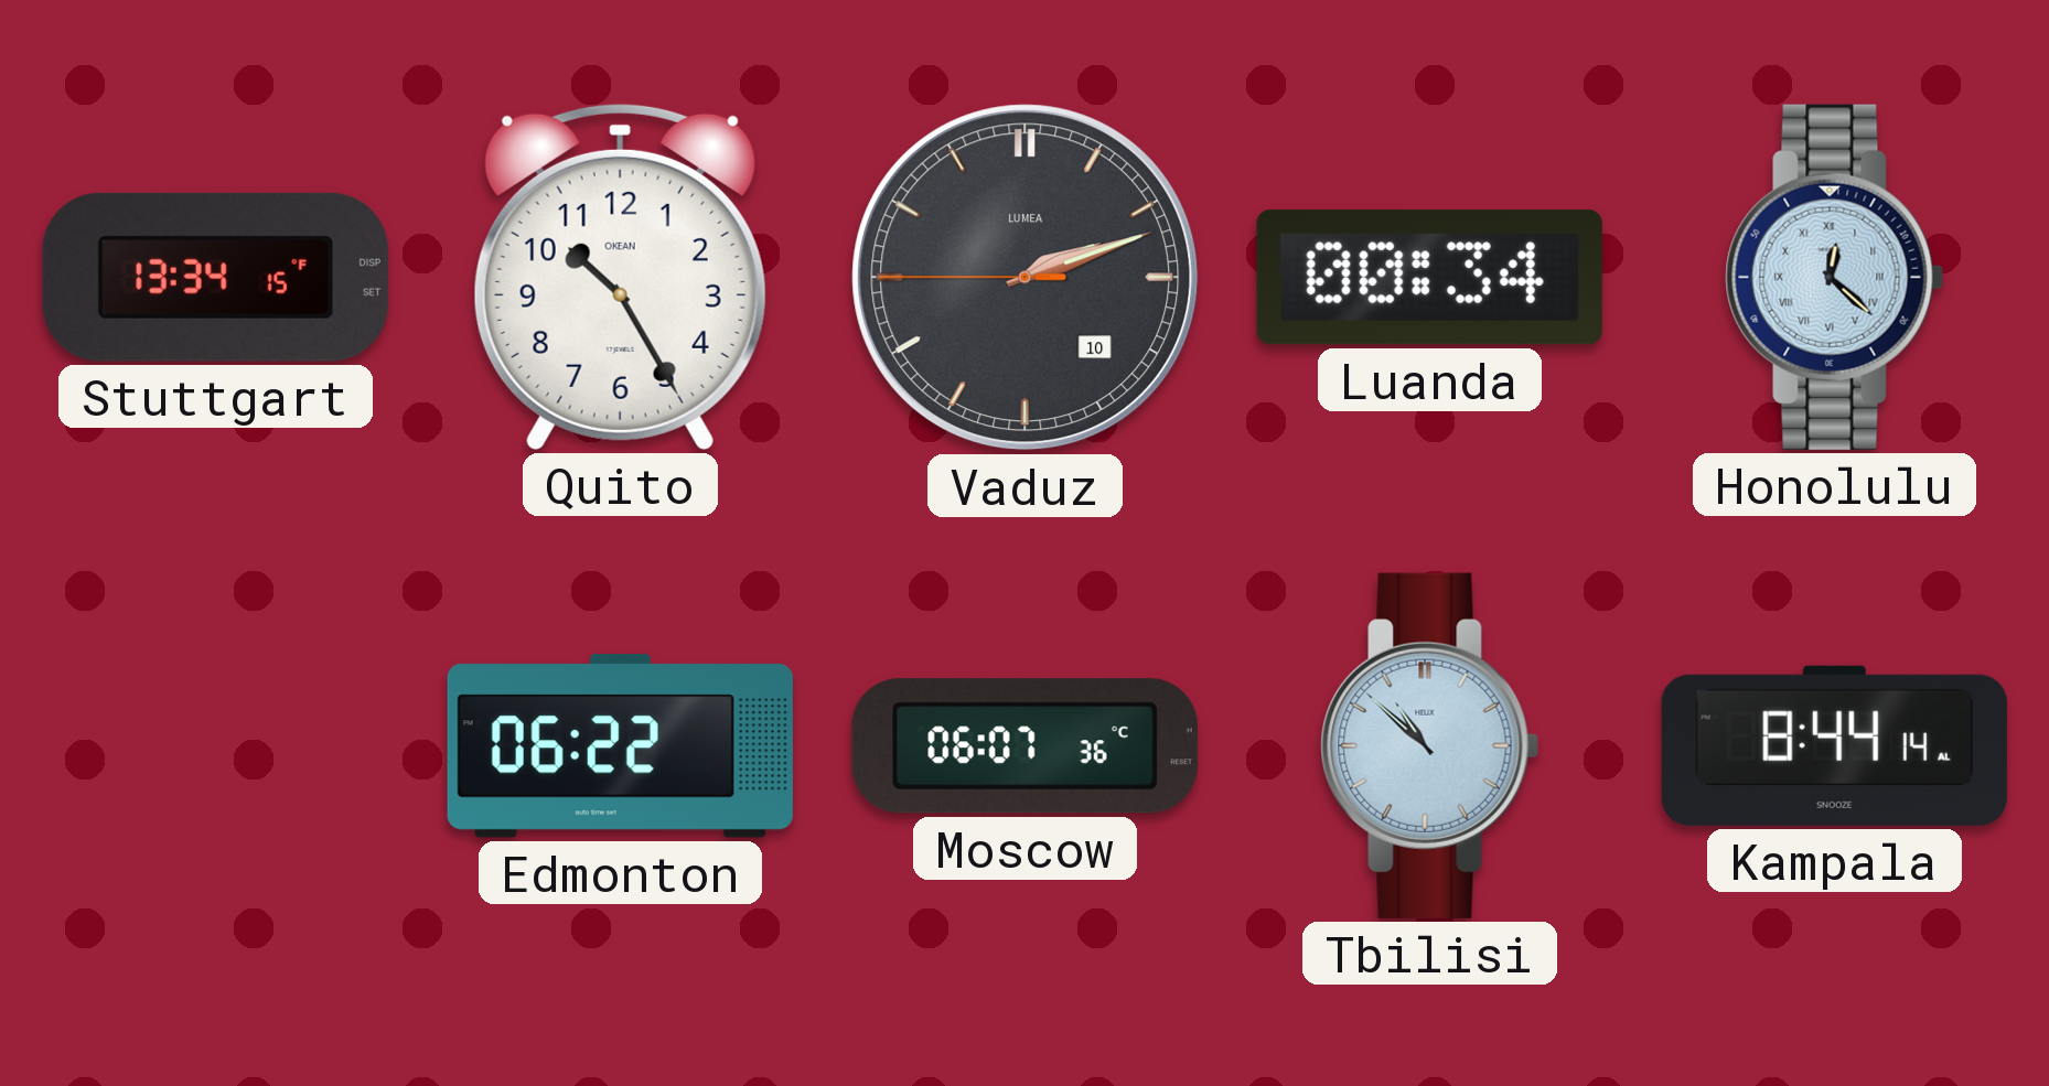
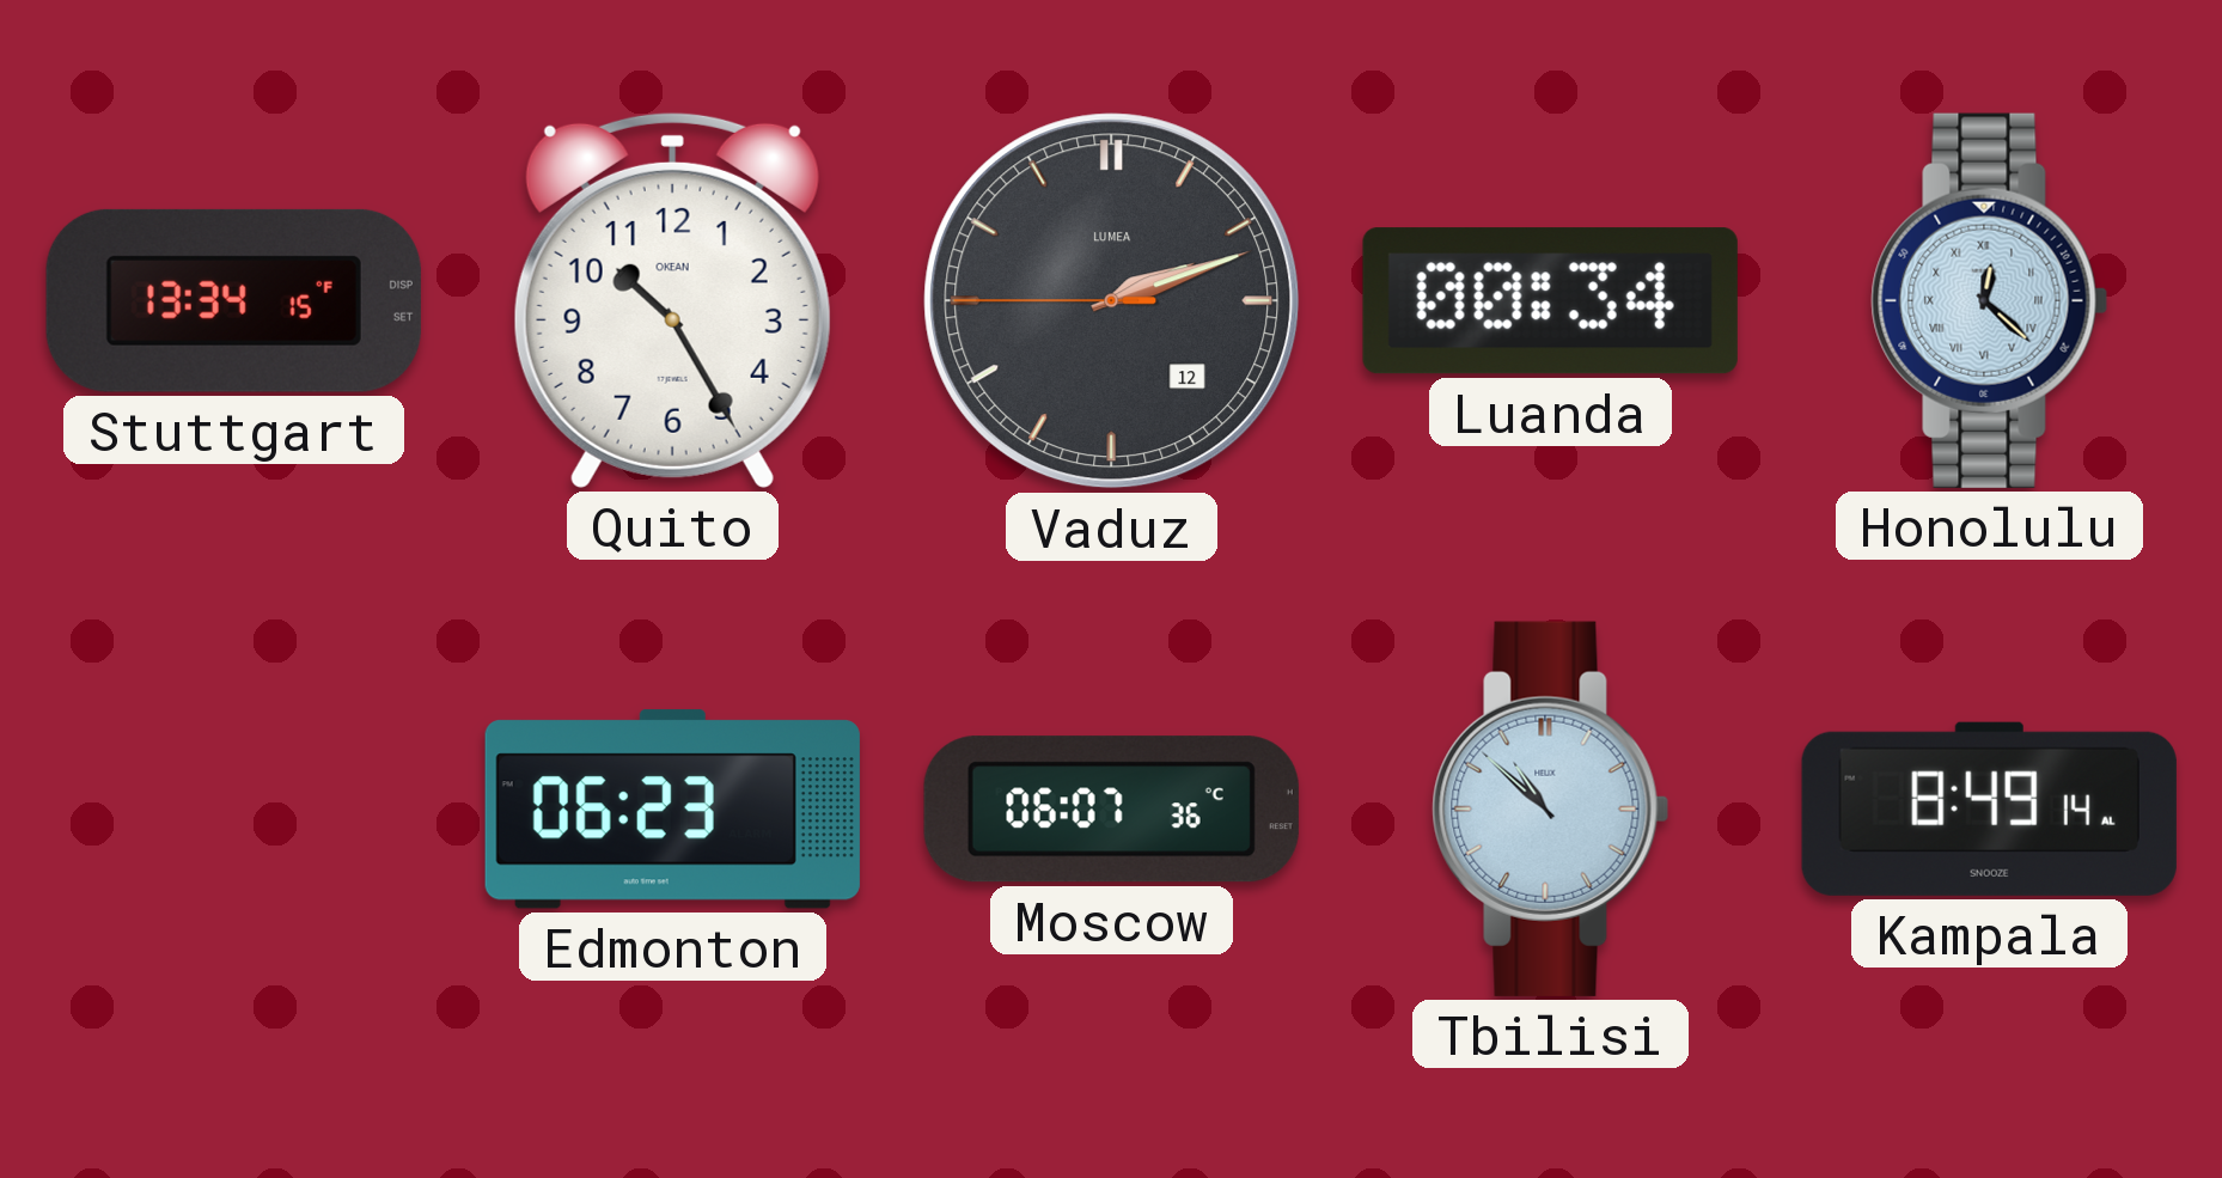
Vaduz date: 10 -> 12
Edmonton: 06:22 -> 06:23
Kampala: 8:44 -> 8:49
